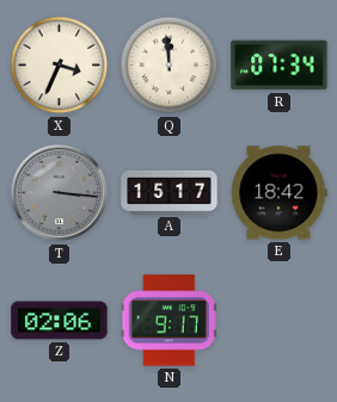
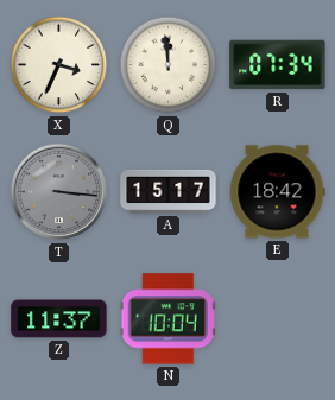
Z: 02:06 -> 11:37
N: 9:17 -> 10:04
